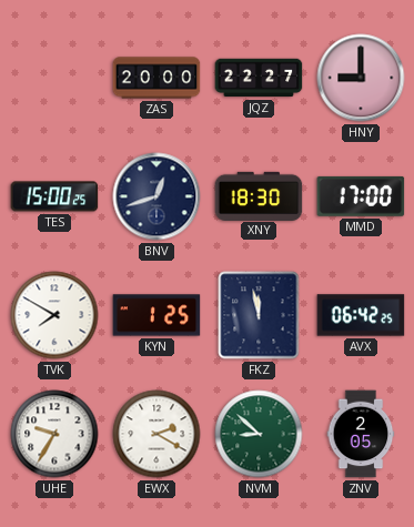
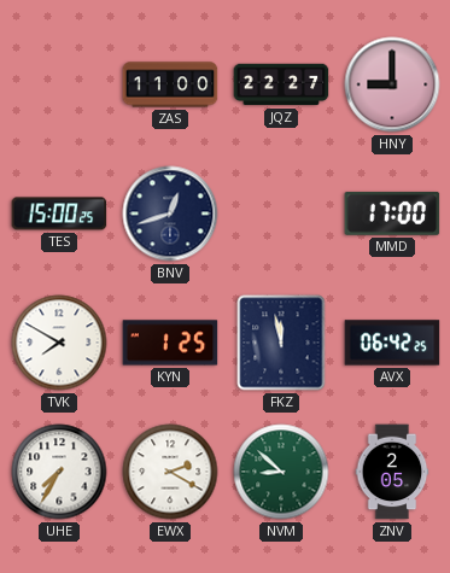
ZAS: 20:00 -> 11:00
XNY: 18:30 -> none
UHE: 9:35 -> 7:35
